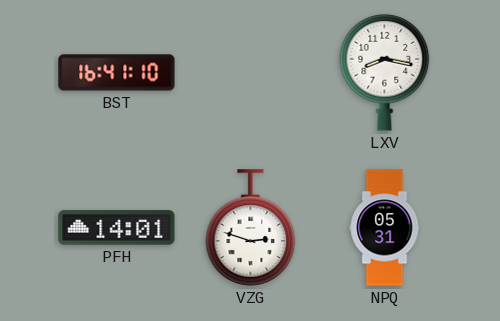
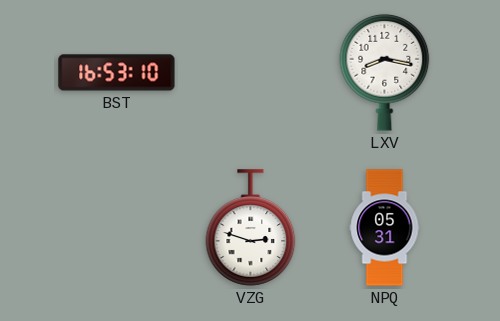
BST: 16:41 -> 16:53
PFH: 14:01 -> none
